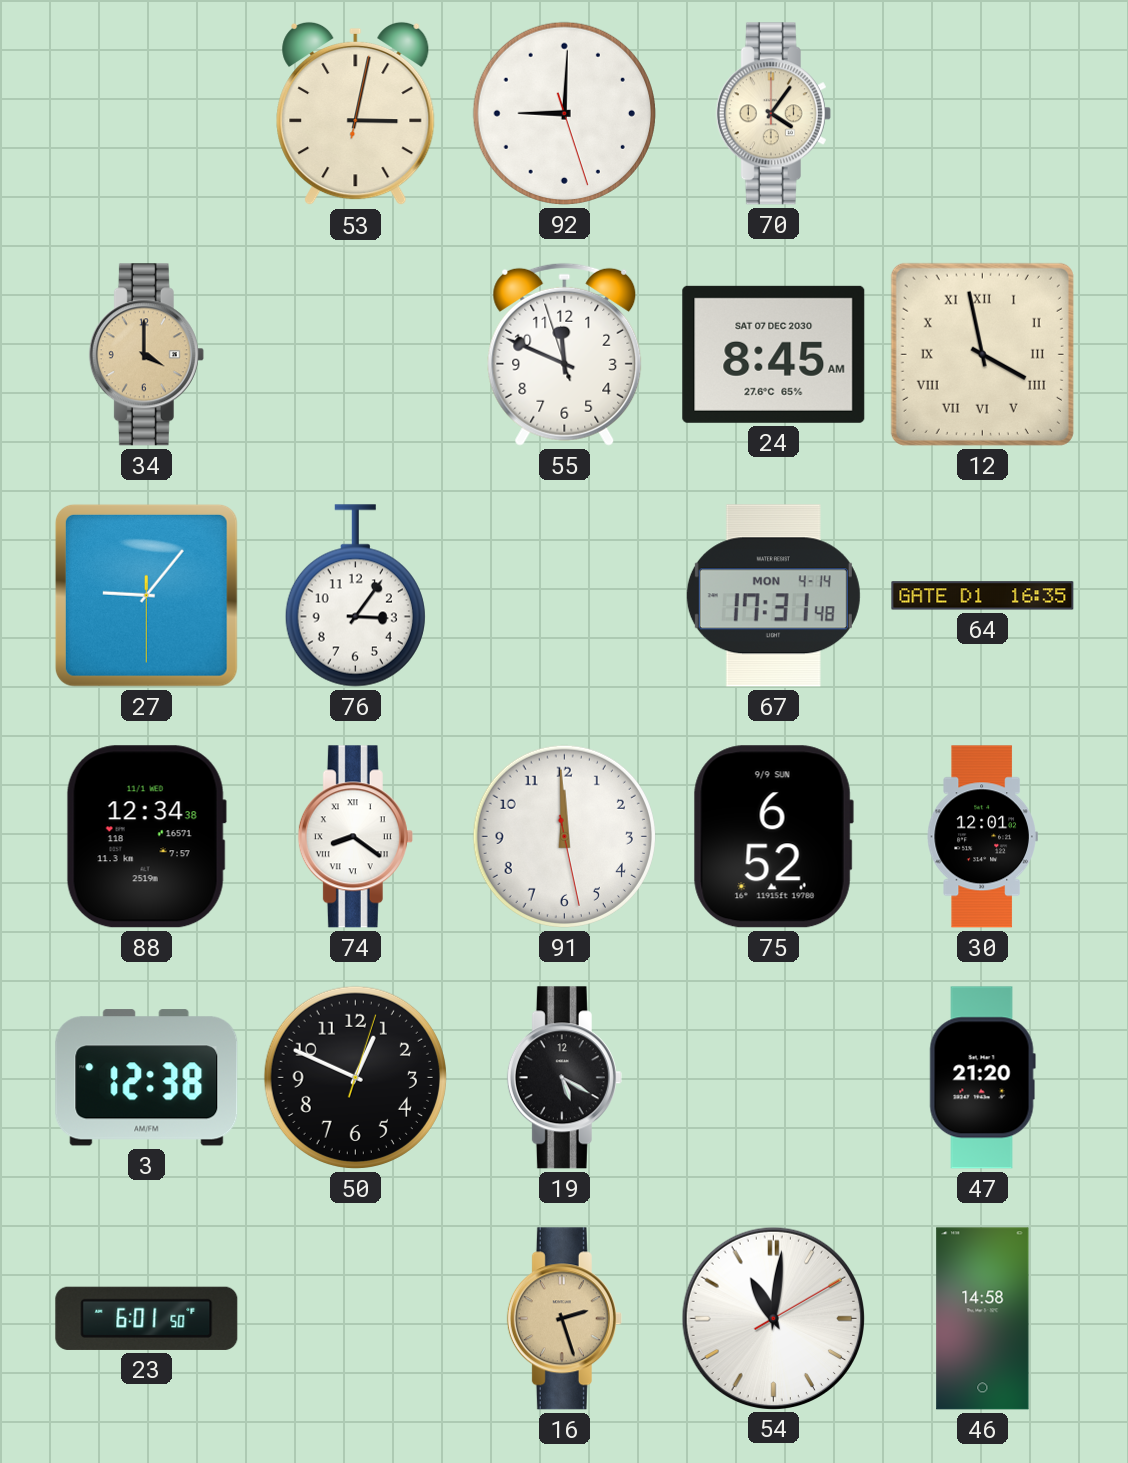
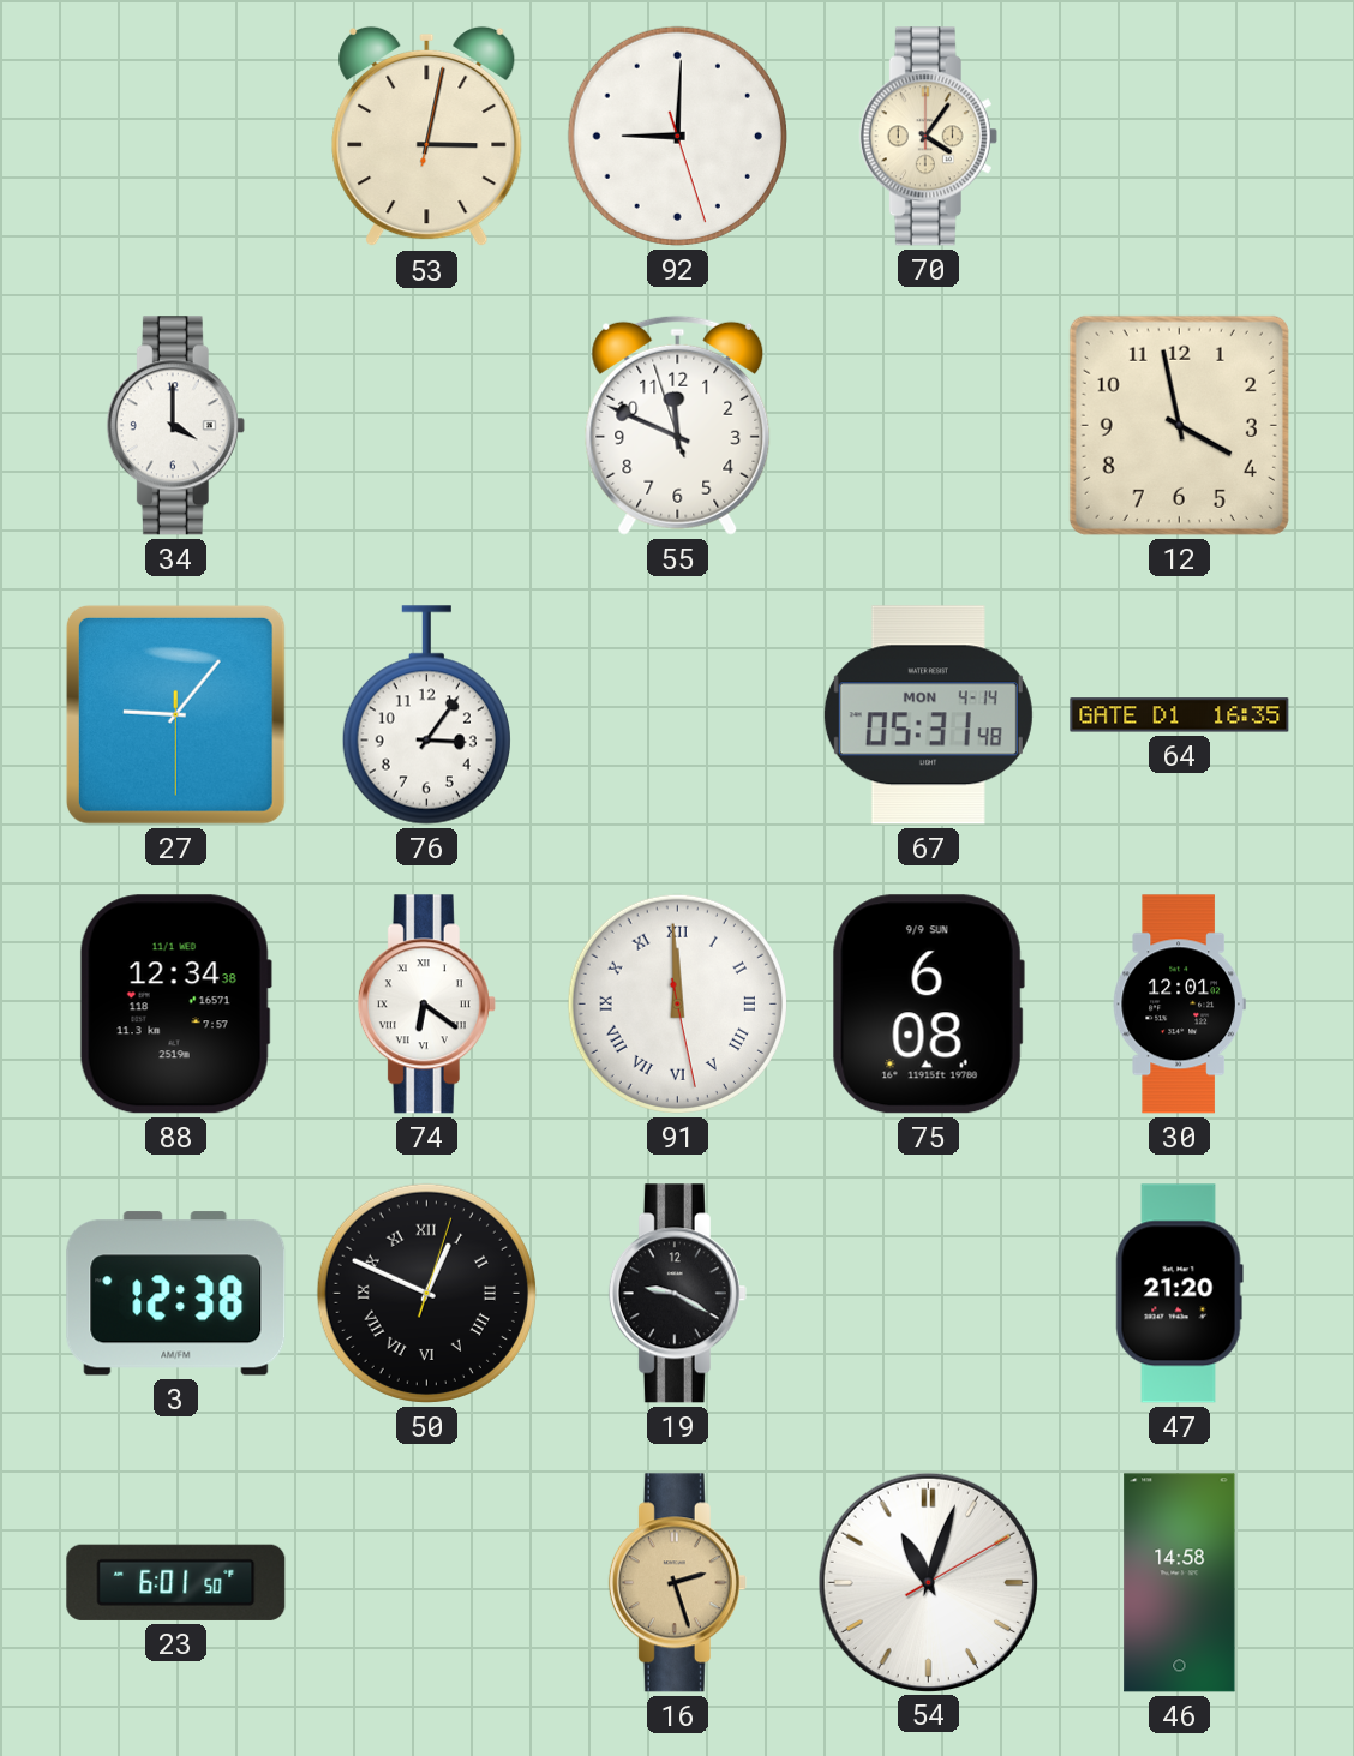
34 dial: champagne -> white
24: 8:45 -> none
12 numerals: Roman -> Arabic
67: 17:31 -> 05:31
74: 8:21 -> 6:21
91 numerals: Arabic -> Roman
75: 6:52 -> 6:08
50 numerals: Arabic -> Roman
19: 5:20 -> 9:20
54: 11:01 -> 11:03
